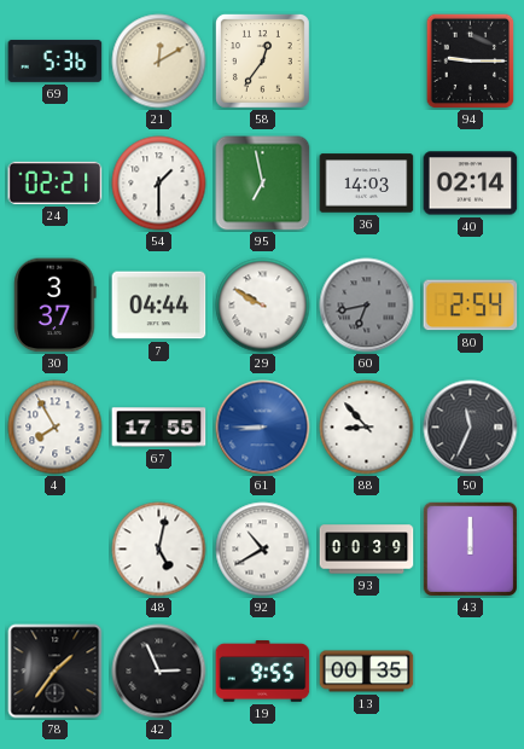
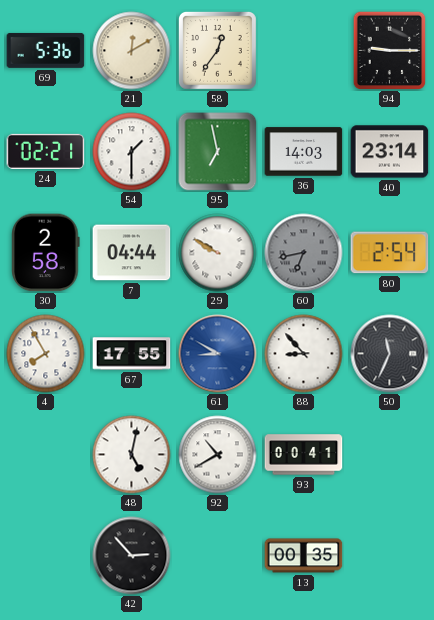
40: 02:14 -> 23:14
30: 3:37 -> 2:58
61: 8:45 -> 8:50
93: 00:39 -> 00:41
43: 12:00 -> none
78: 1:36 -> none
42: 2:56 -> 2:53
19: 9:55 -> none
